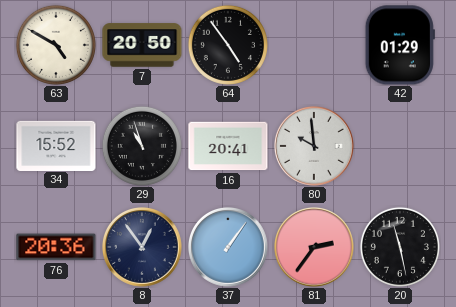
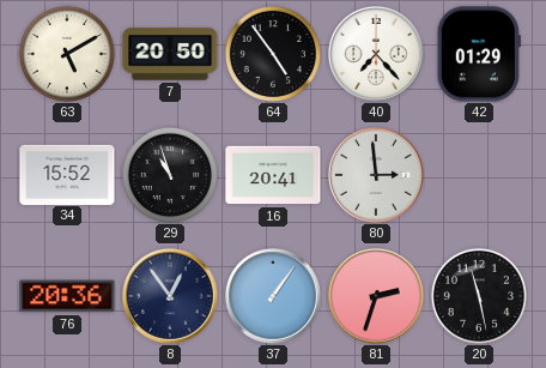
63: 4:50 -> 5:10
40: none -> 7:23
80: 9:59 -> 2:59
81: 2:36 -> 2:33
